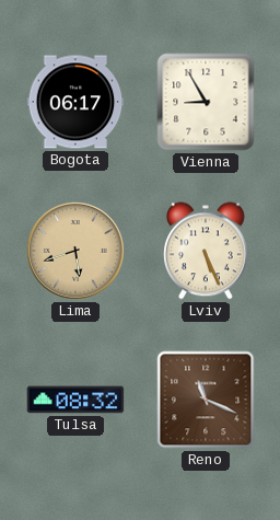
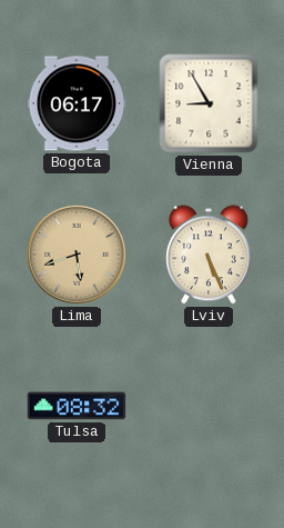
Reno: 11:19 -> none
